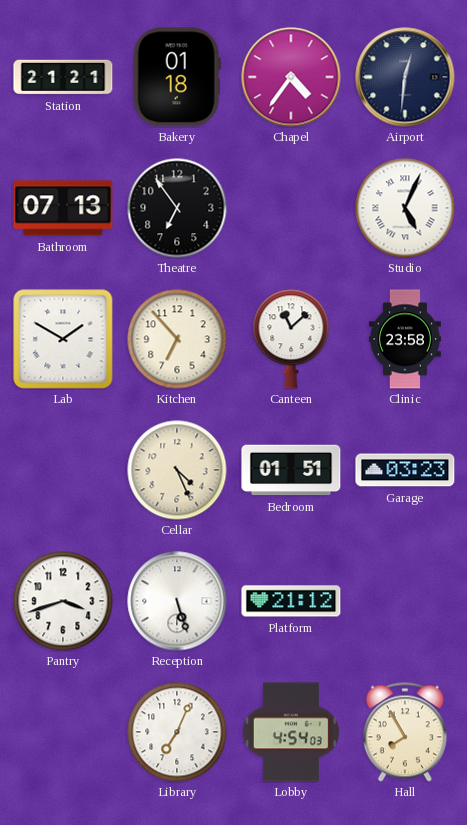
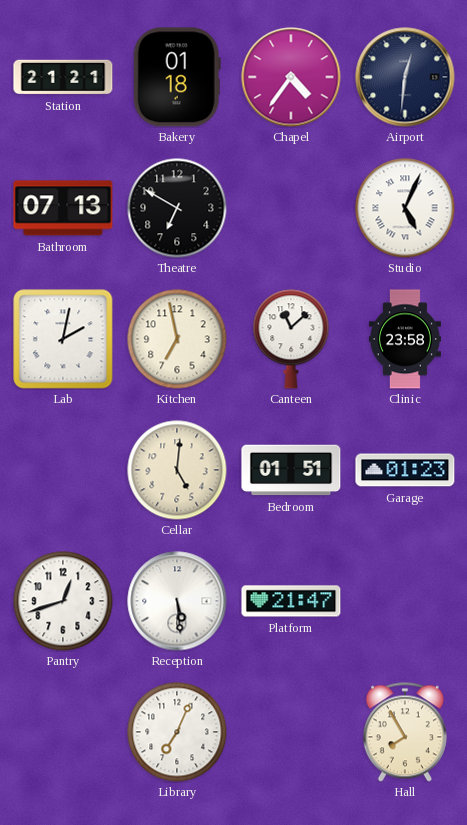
Theatre: 6:54 -> 6:50
Lab: 1:50 -> 2:02
Kitchen: 6:53 -> 6:58
Cellar: 4:26 -> 5:01
Garage: 03:23 -> 01:23
Pantry: 3:42 -> 12:42
Reception: 5:27 -> 5:29
Platform: 21:12 -> 21:47
Lobby: 4:54 -> none
